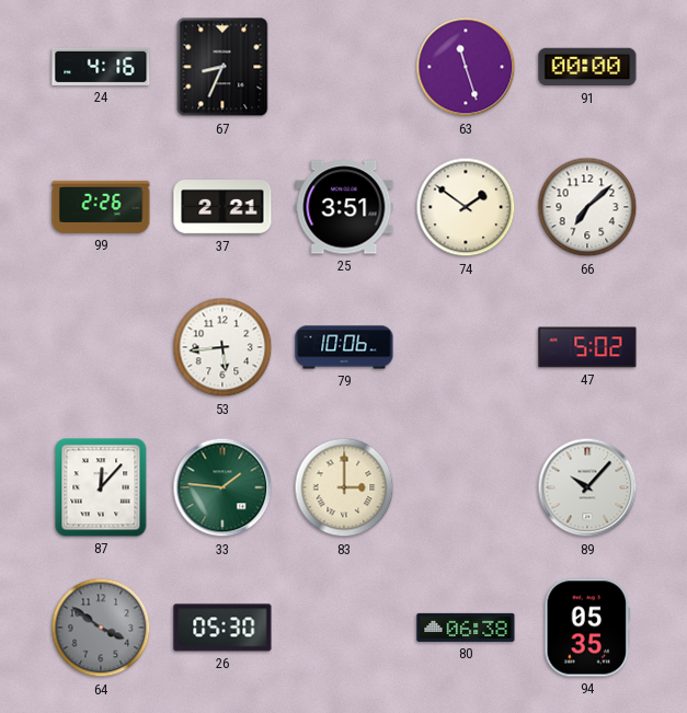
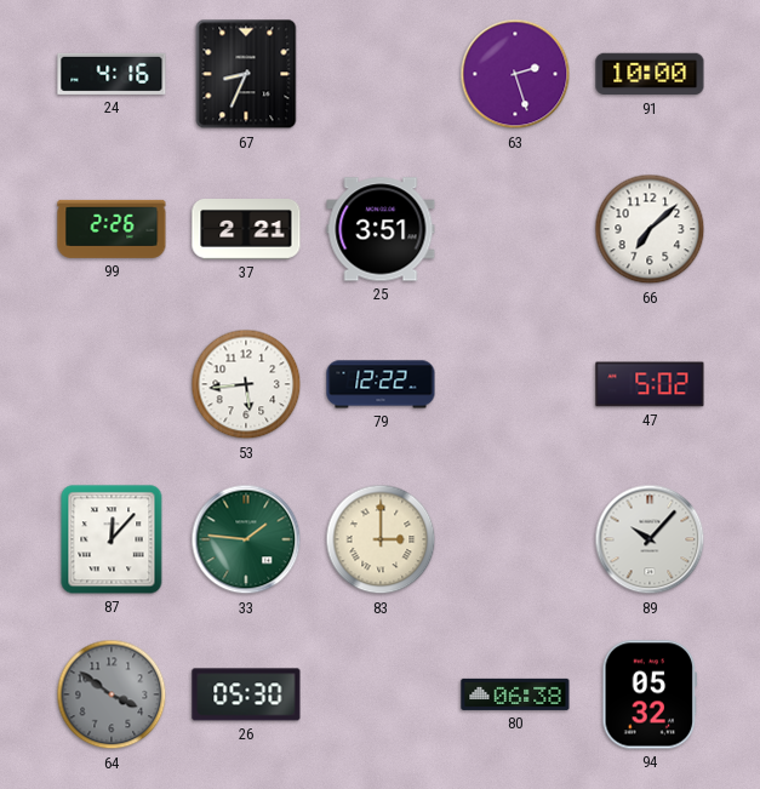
63: 11:27 -> 2:27
91: 00:00 -> 10:00
74: 1:51 -> none
79: 10:06 -> 12:22
94: 05:35 -> 05:32
